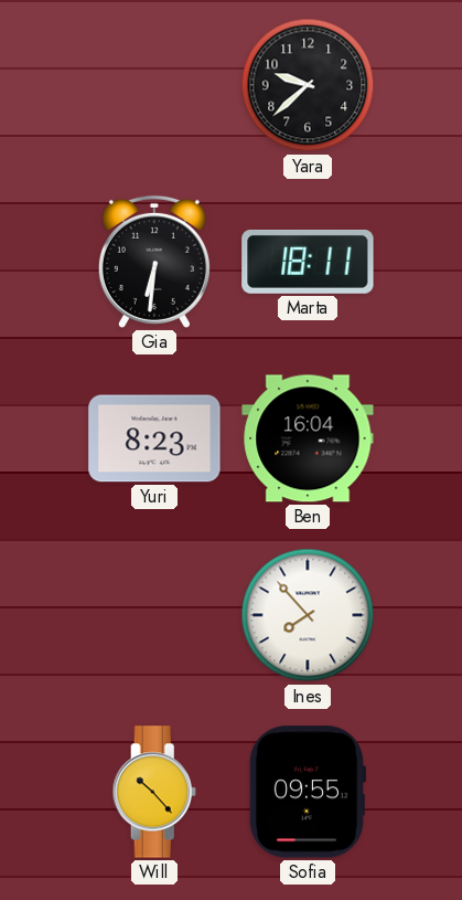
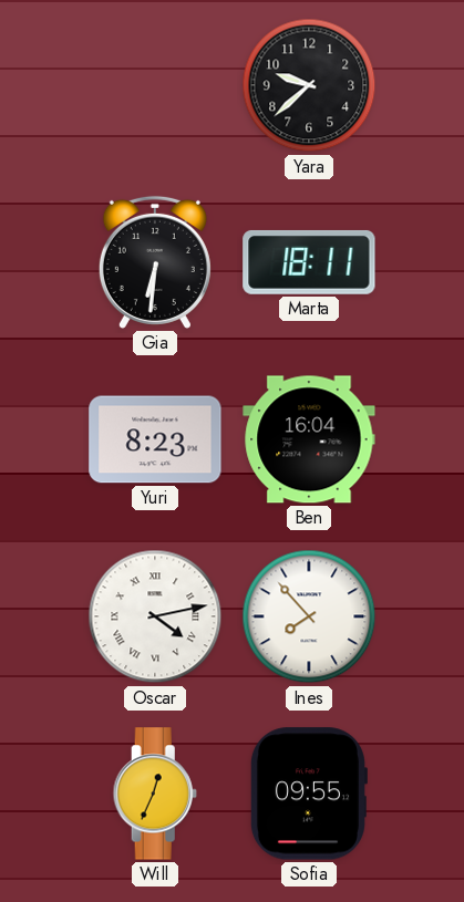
Oscar: none -> 4:13
Will: 10:23 -> 12:34
